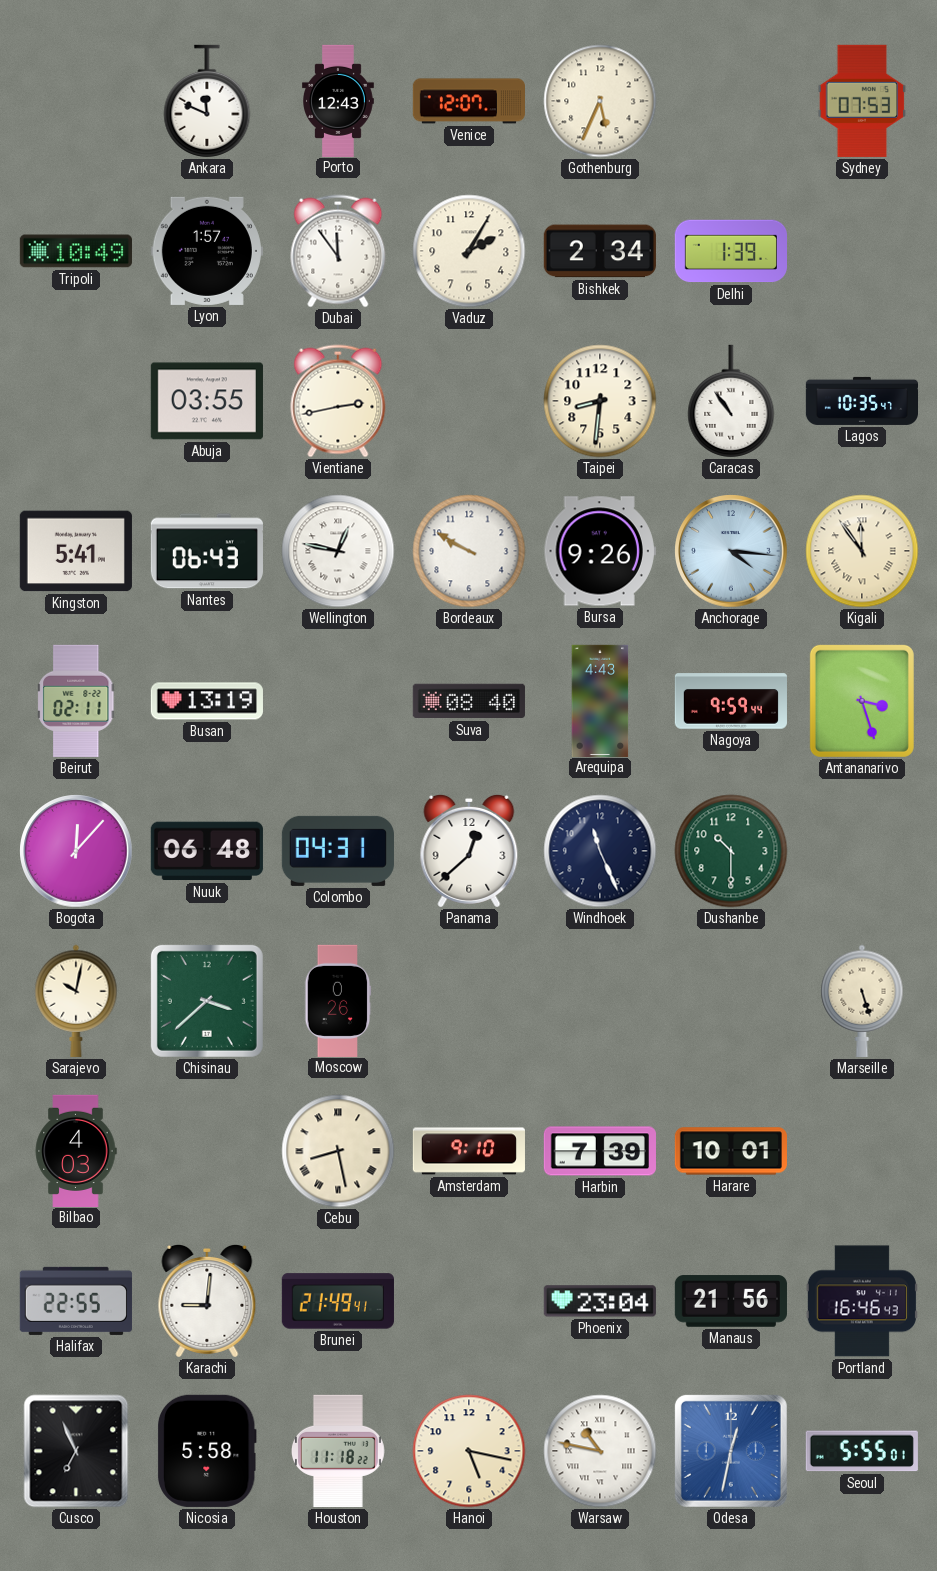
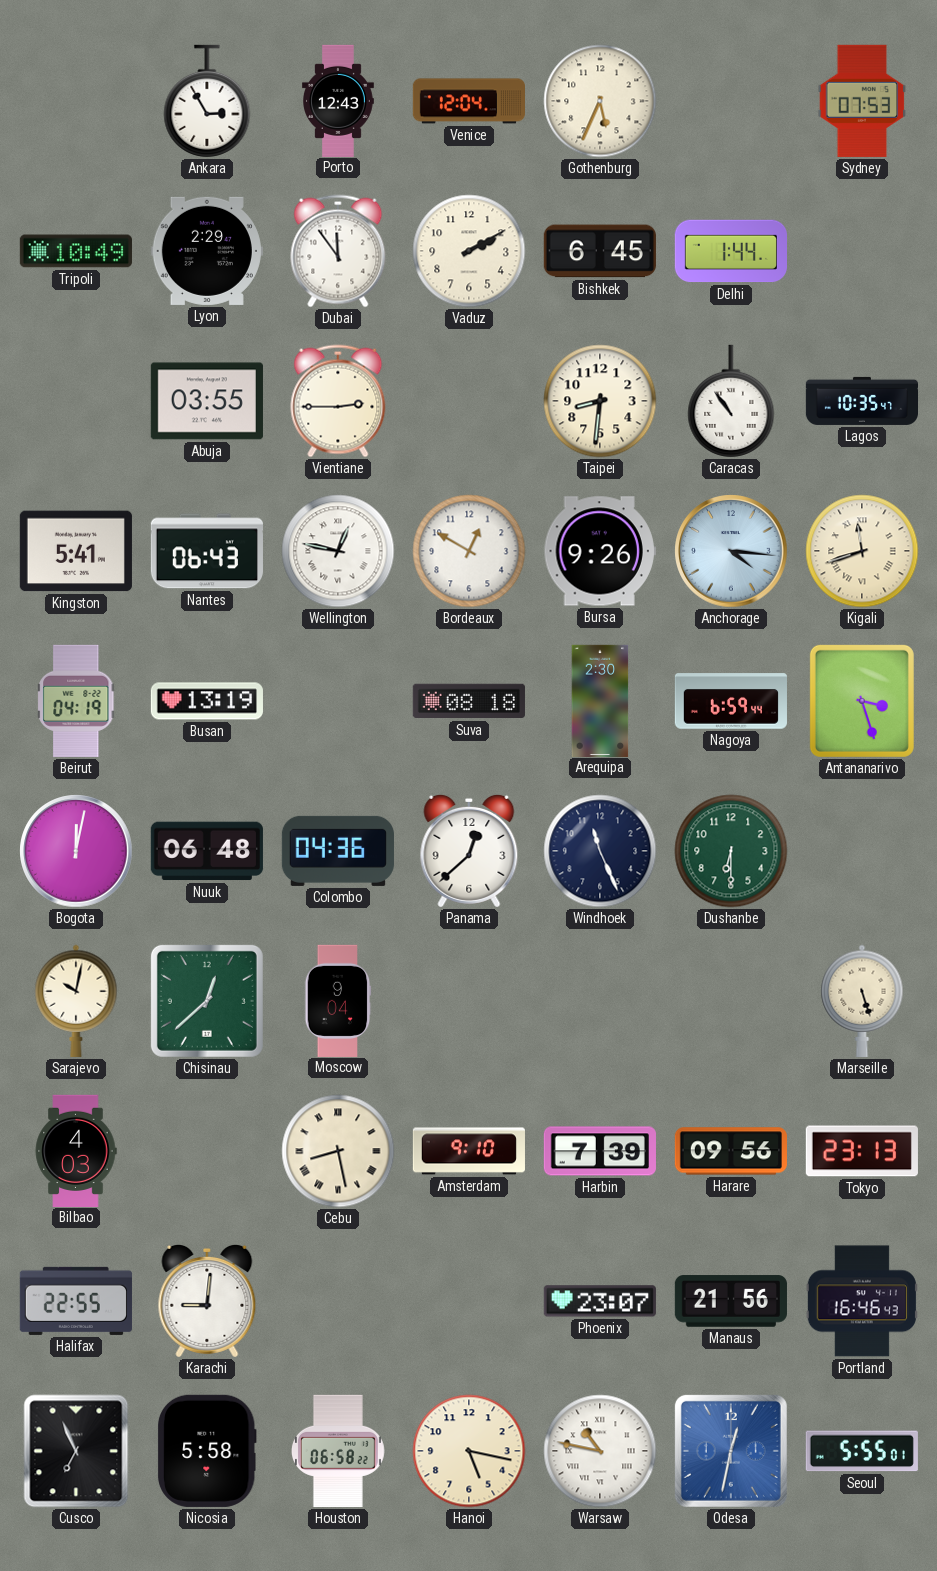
Ankara: 11:49 -> 2:55
Venice: 12:07 -> 12:04
Lyon: 1:57 -> 2:29
Vaduz: 2:05 -> 2:10
Bishkek: 2:34 -> 6:45
Delhi: 1:39 -> 1:44
Vientiane: 2:43 -> 2:45
Bordeaux: 9:50 -> 12:50
Kigali: 11:54 -> 11:42
Beirut: 02:11 -> 04:19
Suva: 08:40 -> 08:18
Arequipa: 4:43 -> 2:30
Nagoya: 9:59 -> 6:59
Bogota: 12:07 -> 12:02
Colombo: 04:31 -> 04:36
Dushanbe: 10:30 -> 6:30
Chisinau: 3:38 -> 12:38
Moscow: 0:26 -> 9:04
Harare: 10:01 -> 09:56
Tokyo: none -> 23:13
Brunei: 21:49 -> none
Phoenix: 23:04 -> 23:07
Houston: 11:18 -> 06:58
